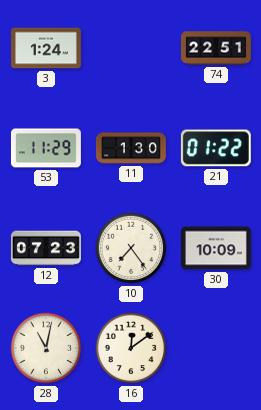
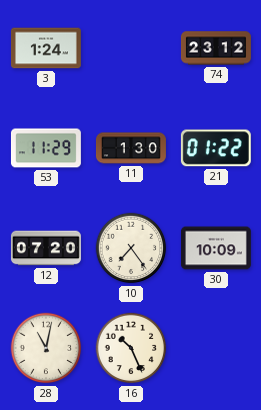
74: 22:51 -> 23:12
12: 07:23 -> 07:20
16: 12:09 -> 10:26
